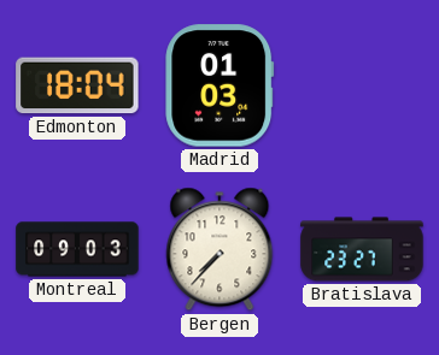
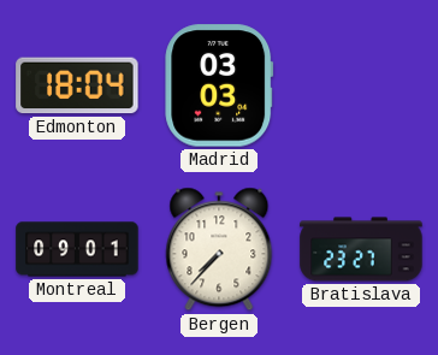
Madrid: 01:03 -> 03:03
Montreal: 09:03 -> 09:01
